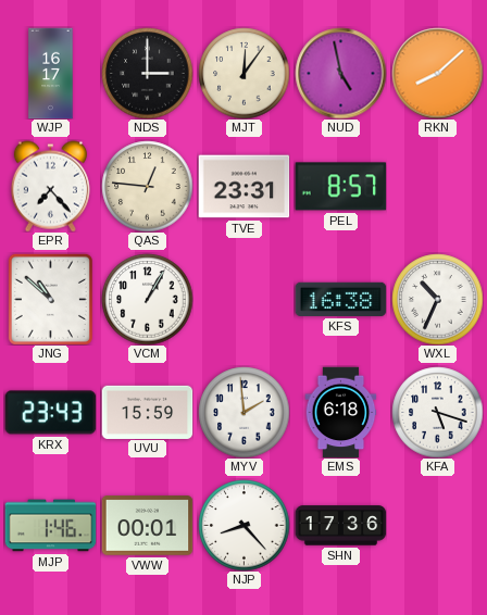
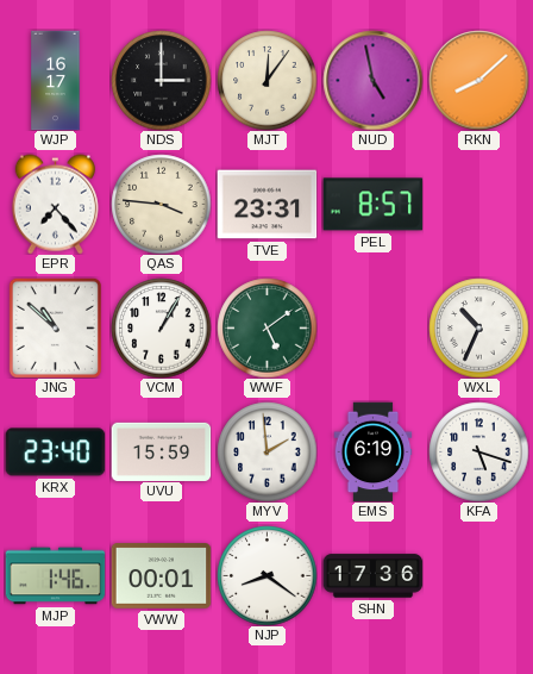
QAS: 12:46 -> 3:46
WWF: none -> 5:09
KFS: 16:38 -> none
KRX: 23:43 -> 23:40
EMS: 6:18 -> 6:19
NJP: 8:23 -> 8:21
